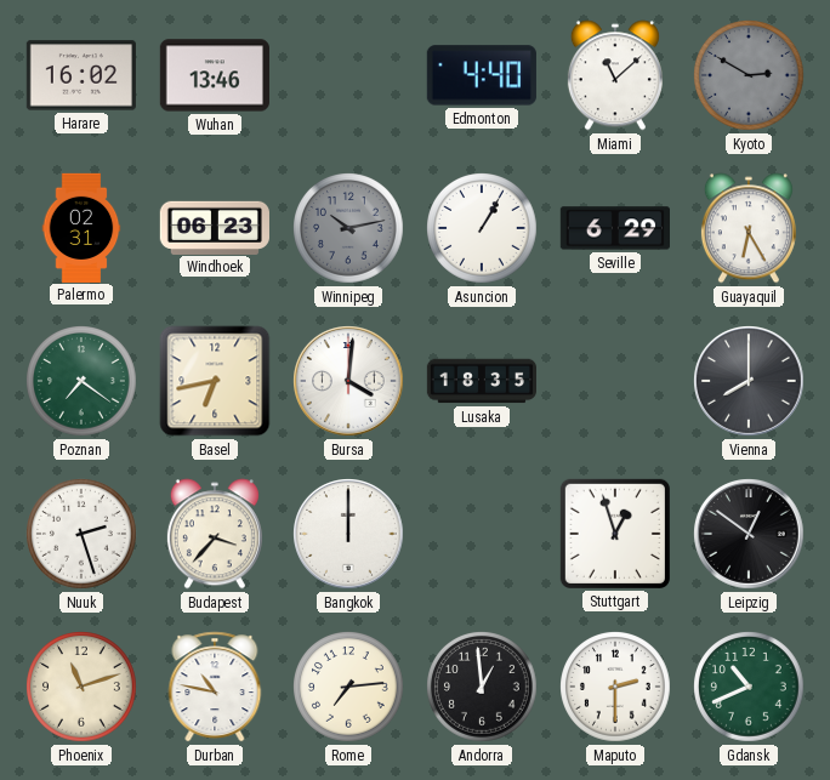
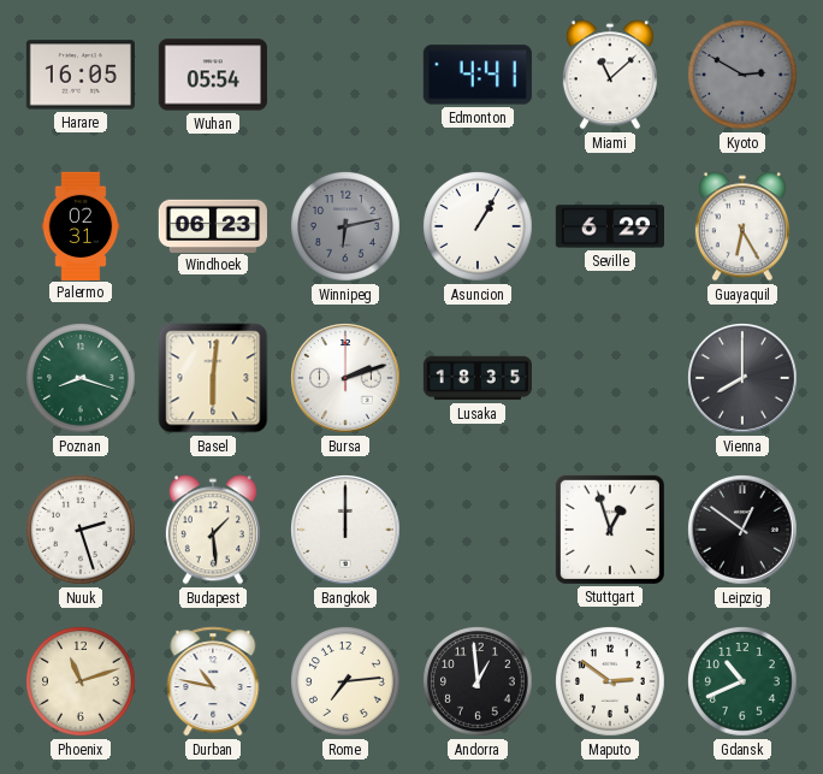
Harare: 16:02 -> 16:05
Wuhan: 13:46 -> 05:54
Edmonton: 4:40 -> 4:41
Winnipeg: 10:13 -> 6:13
Poznan: 7:21 -> 8:18
Basel: 6:43 -> 6:01
Bursa: 4:01 -> 2:12
Budapest: 3:37 -> 1:29
Maputo: 2:30 -> 2:51
